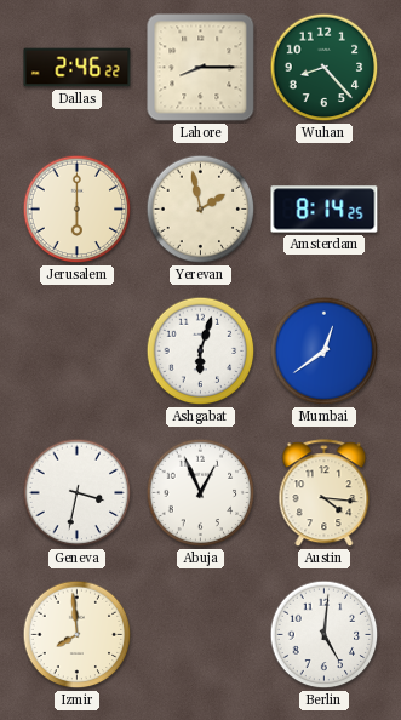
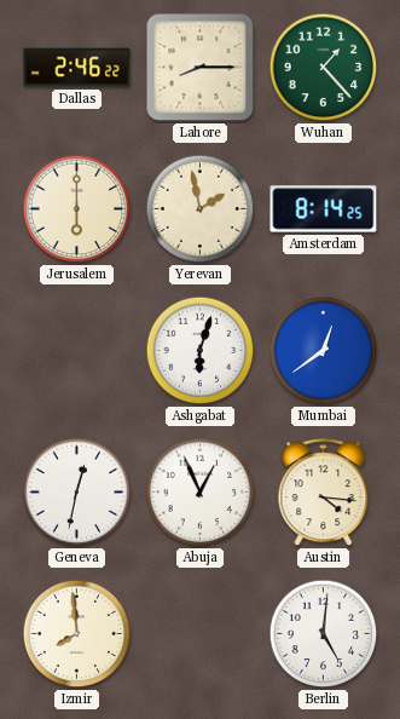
Wuhan: 8:23 -> 1:23
Geneva: 3:32 -> 12:32
